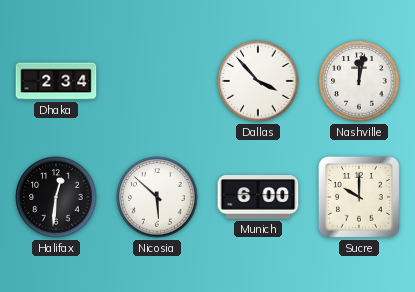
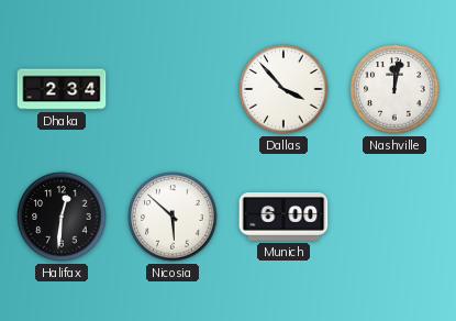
Sucre: 10:00 -> none
